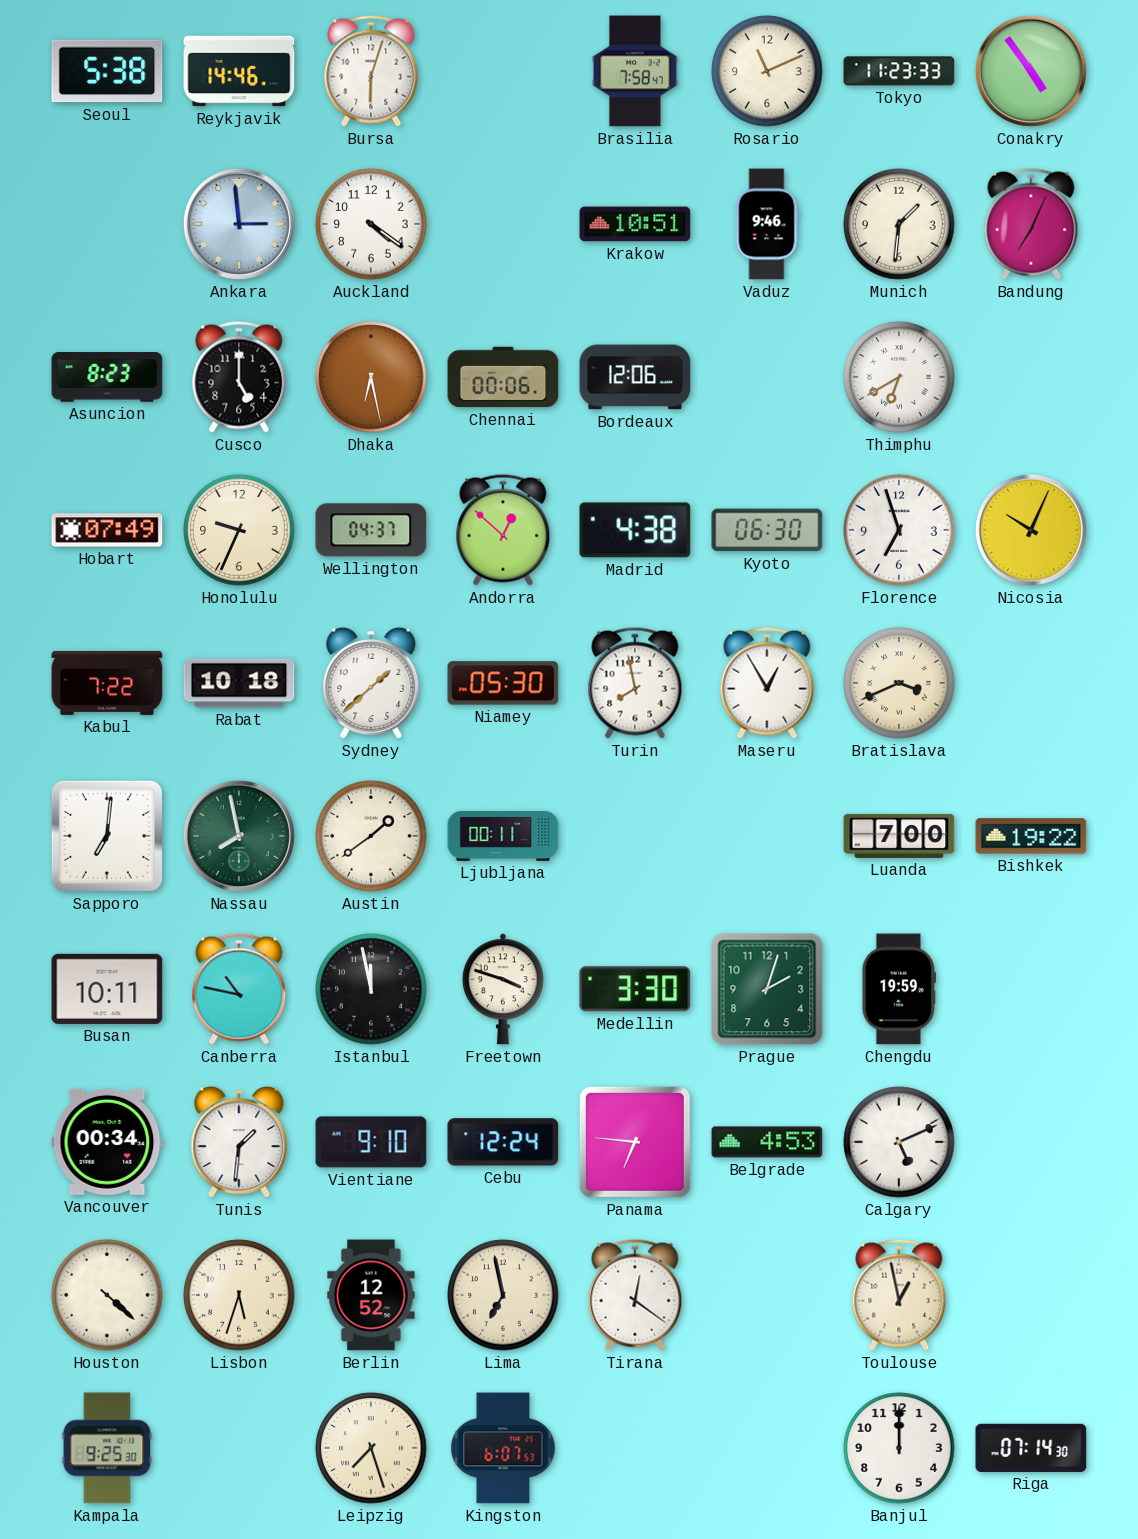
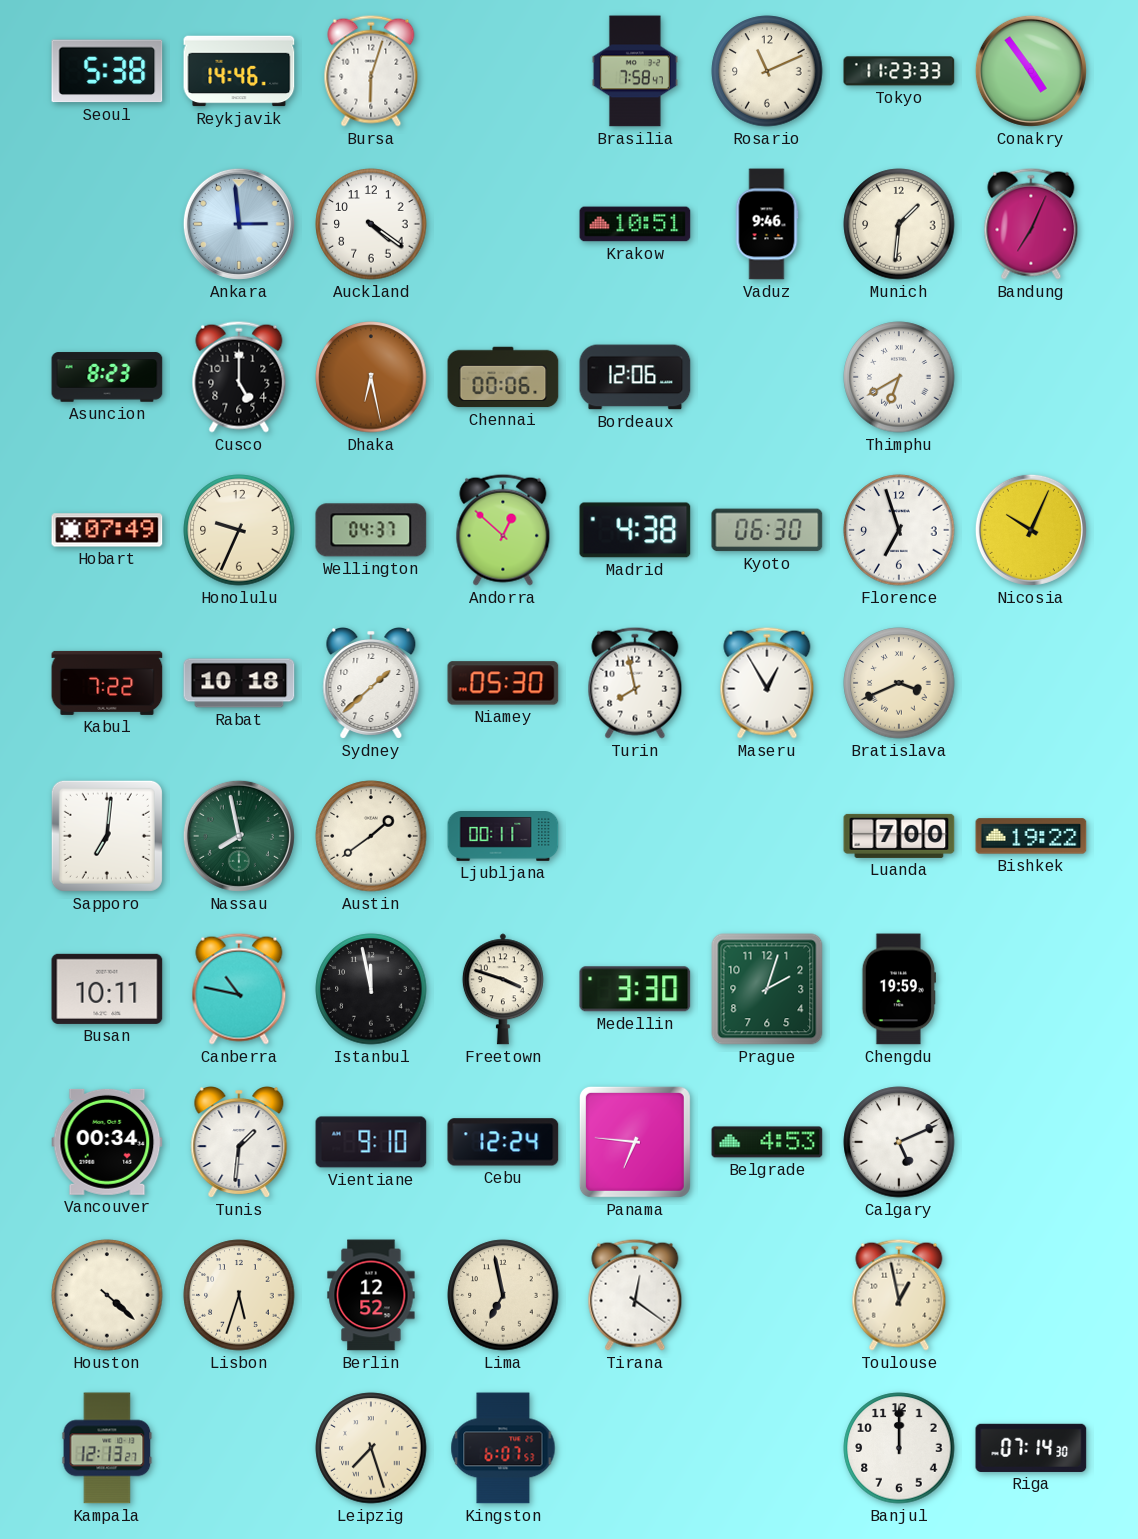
Kampala: 9:25 -> 12:13
